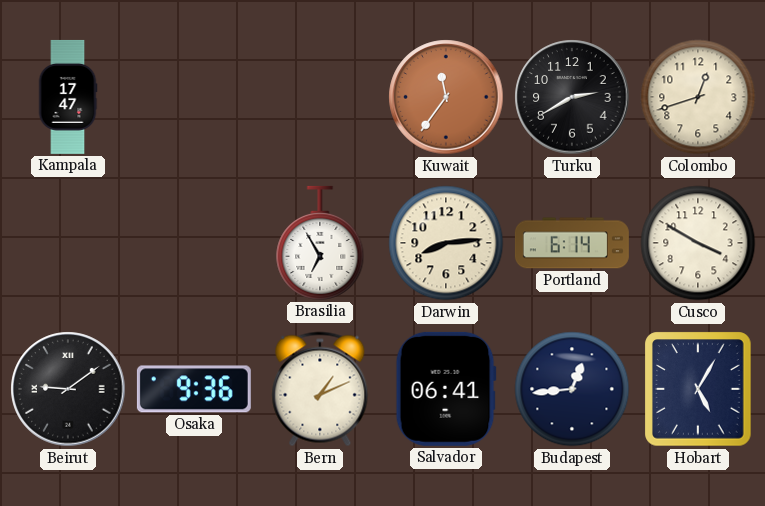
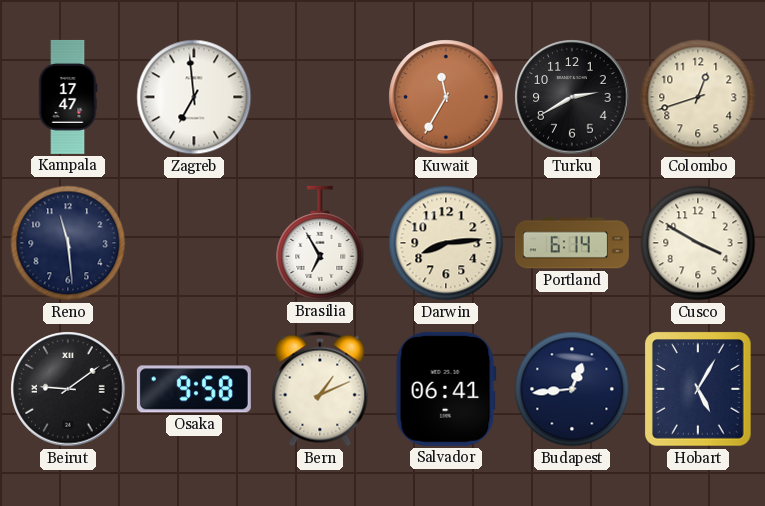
Zagreb: none -> 6:59
Kuwait: 11:36 -> 11:35
Reno: none -> 11:29
Osaka: 9:36 -> 9:58
